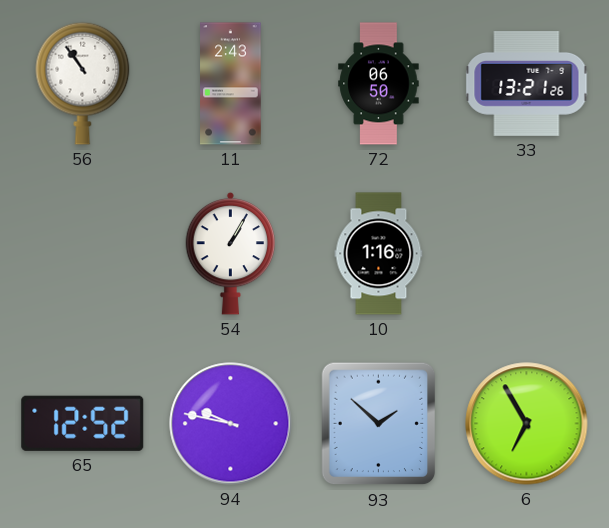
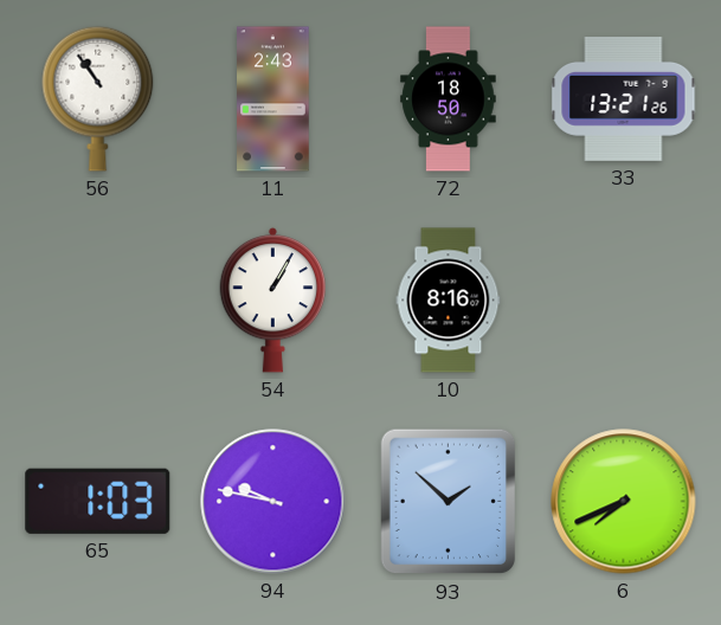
72: 06:50 -> 18:50
10: 1:16 -> 8:16
65: 12:52 -> 1:03
6: 6:55 -> 7:41
